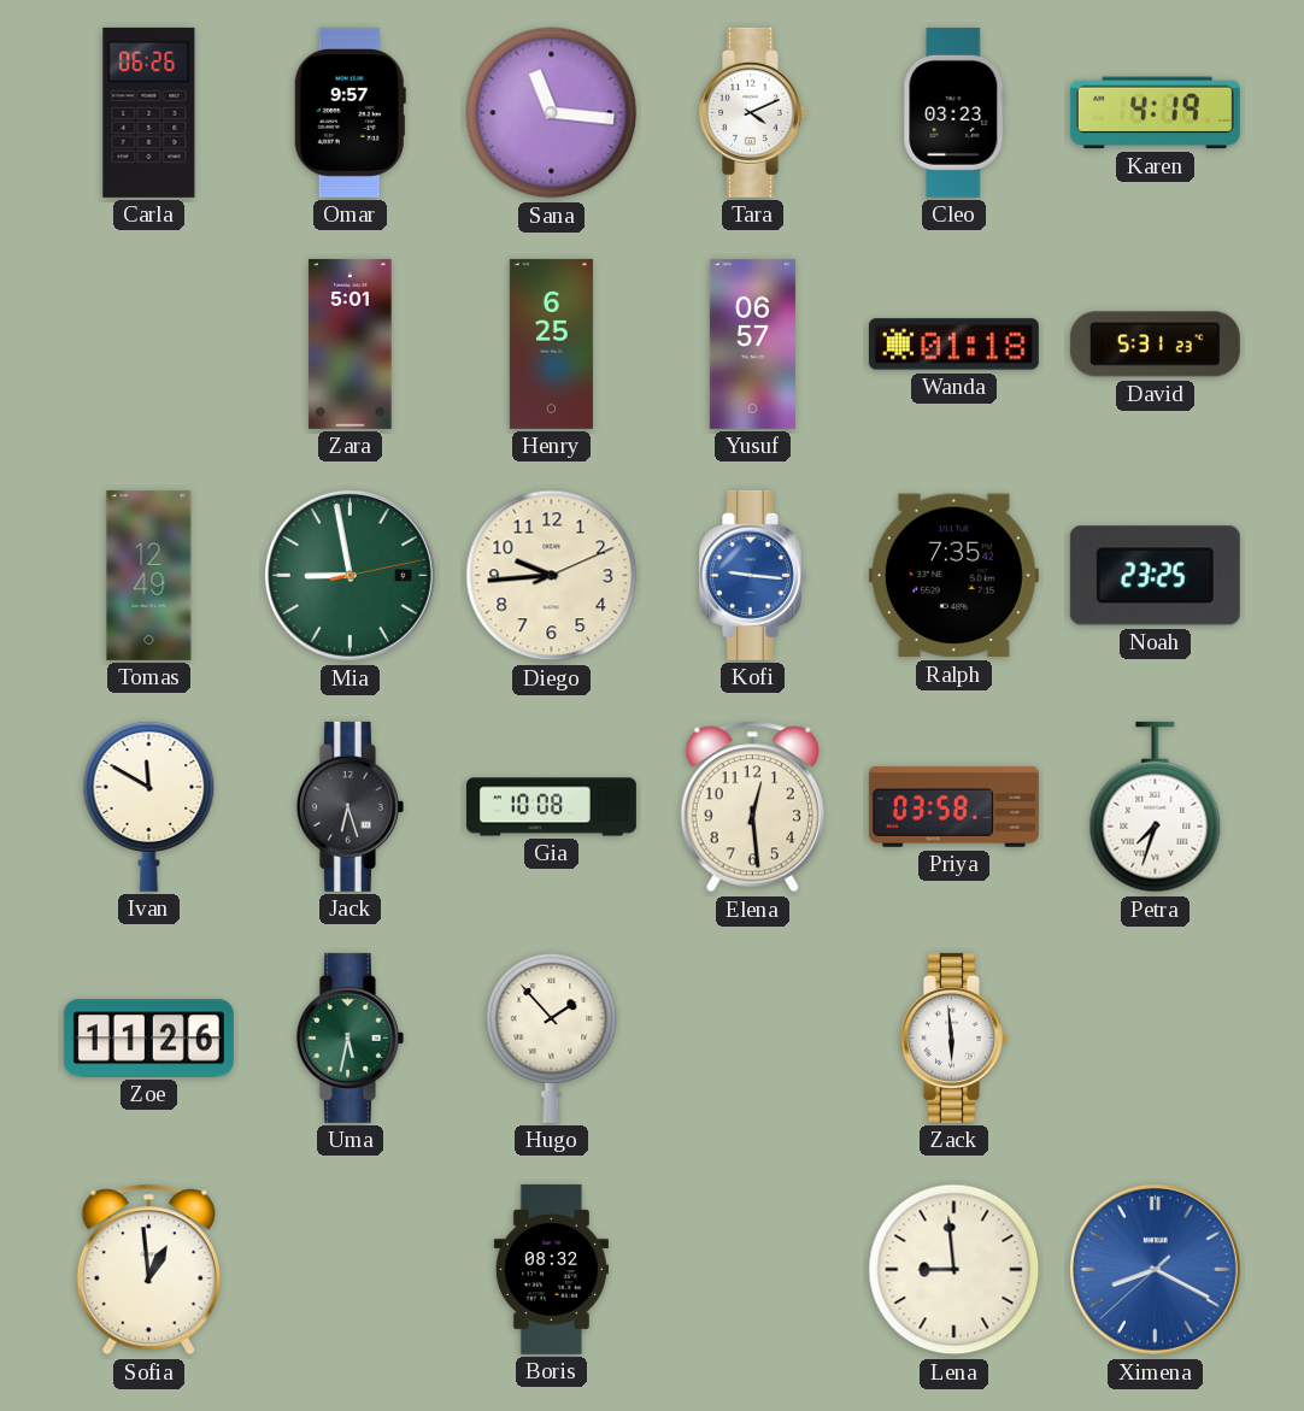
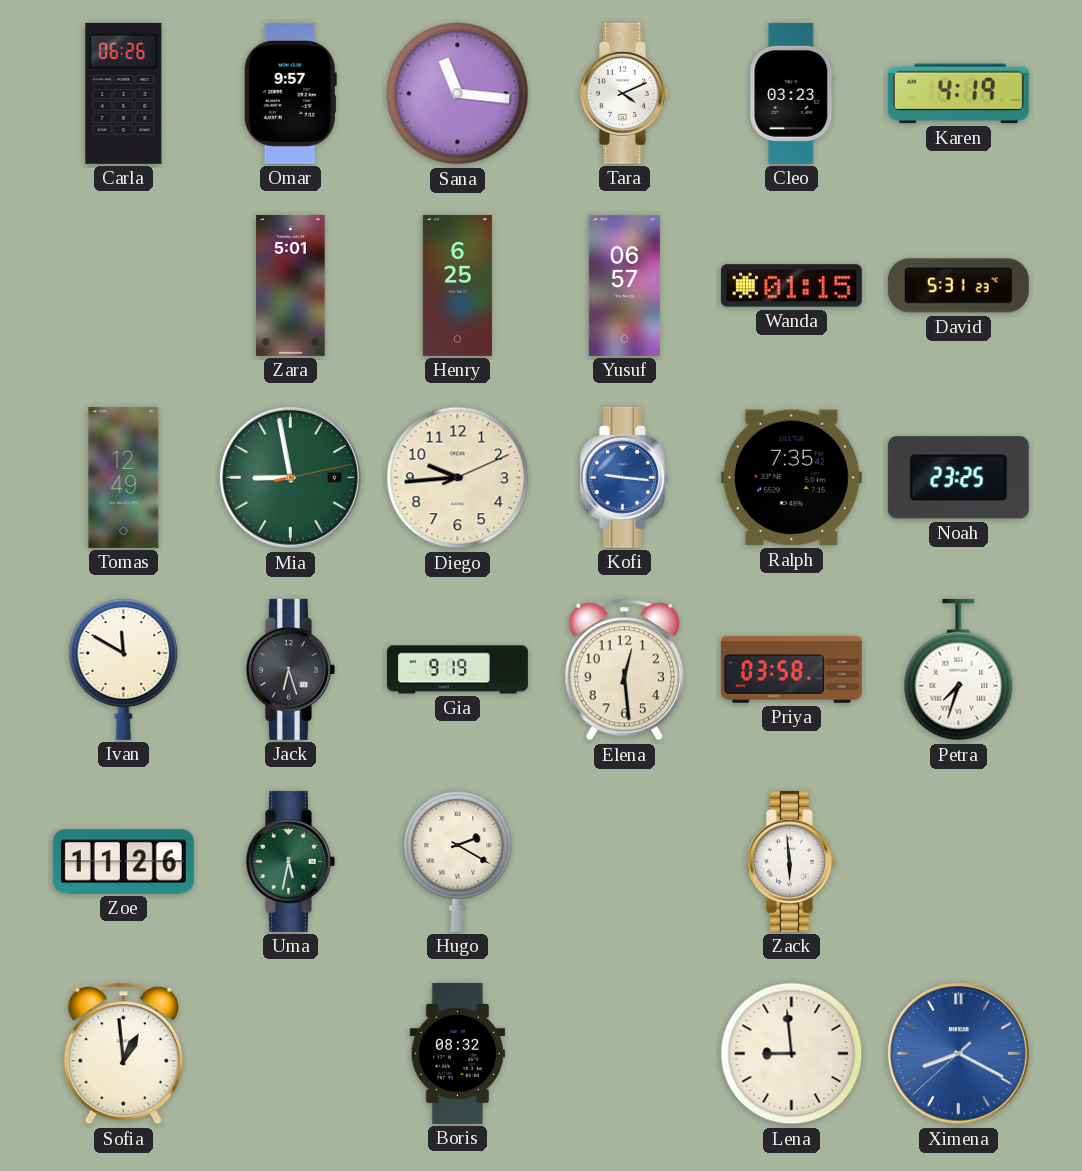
Wanda: 01:18 -> 01:15
Gia: 10:08 -> 9:19
Hugo: 1:53 -> 2:20
